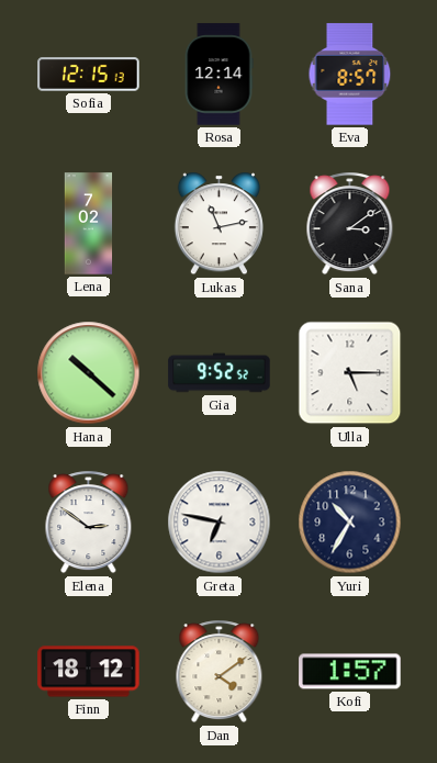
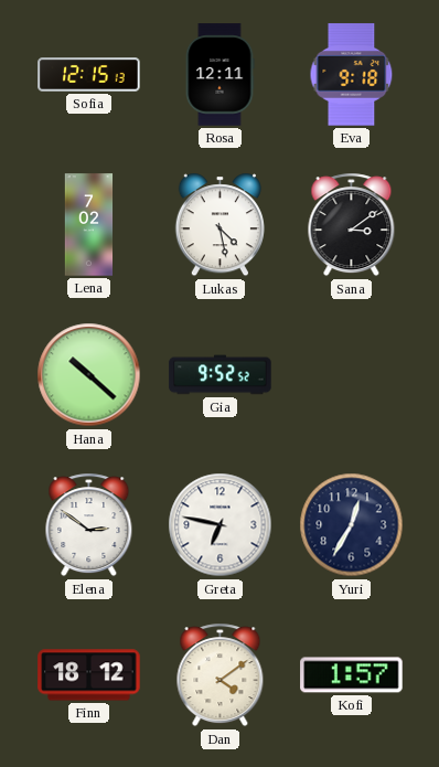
Rosa: 12:14 -> 12:11
Eva: 8:57 -> 9:18
Lukas: 11:13 -> 4:28
Ulla: 5:15 -> none
Yuri: 10:35 -> 12:35
